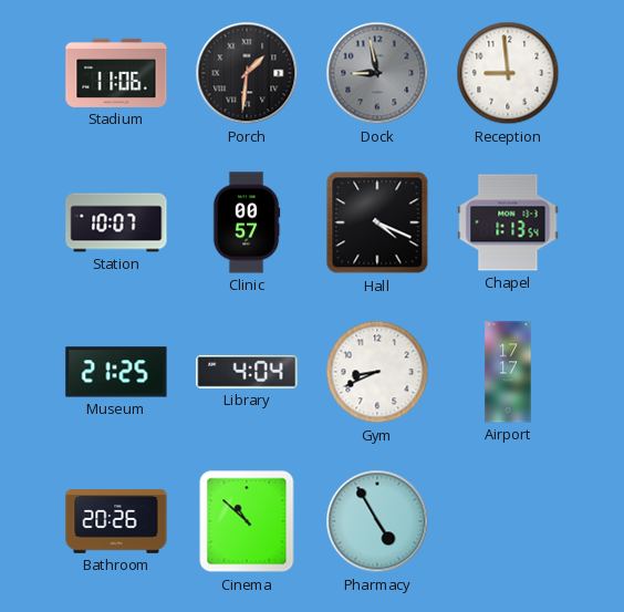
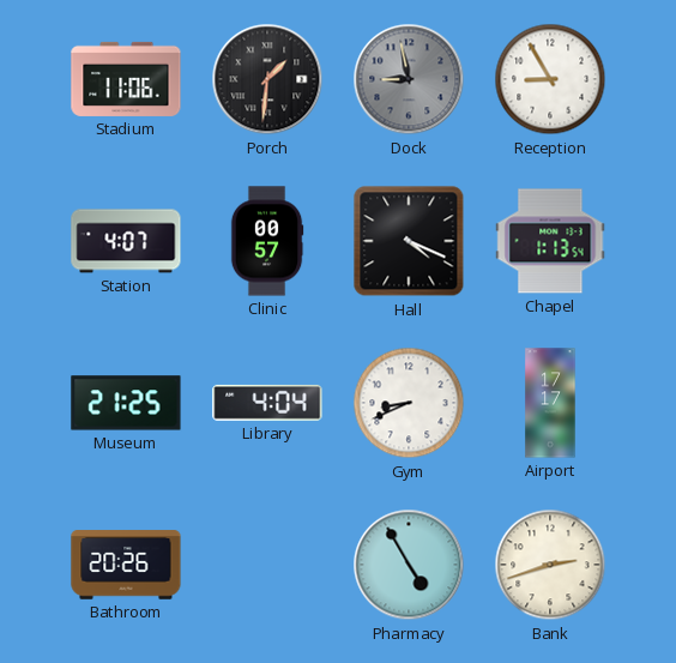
Reception: 8:59 -> 8:55
Station: 10:07 -> 4:07
Cinema: 10:52 -> none
Bank: none -> 2:42
